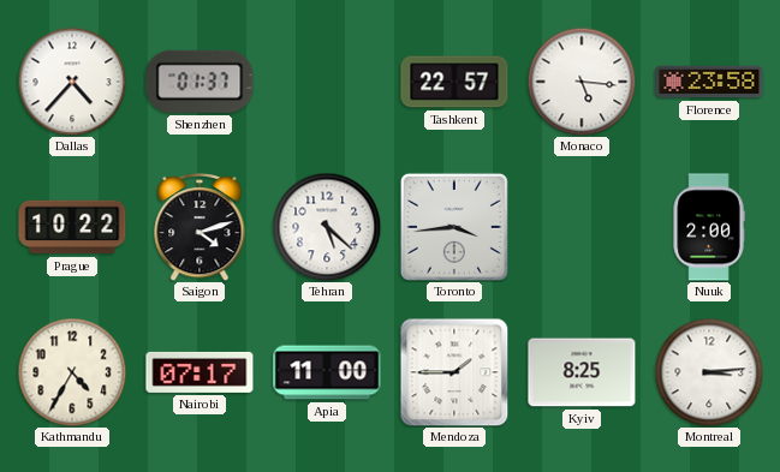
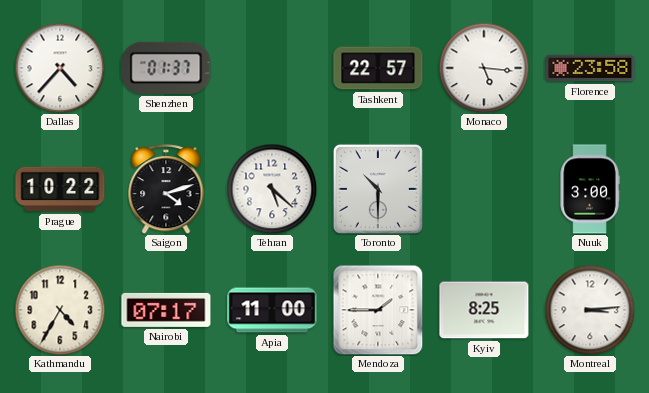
Toronto: 3:44 -> 10:30
Nuuk: 2:00 -> 3:00
